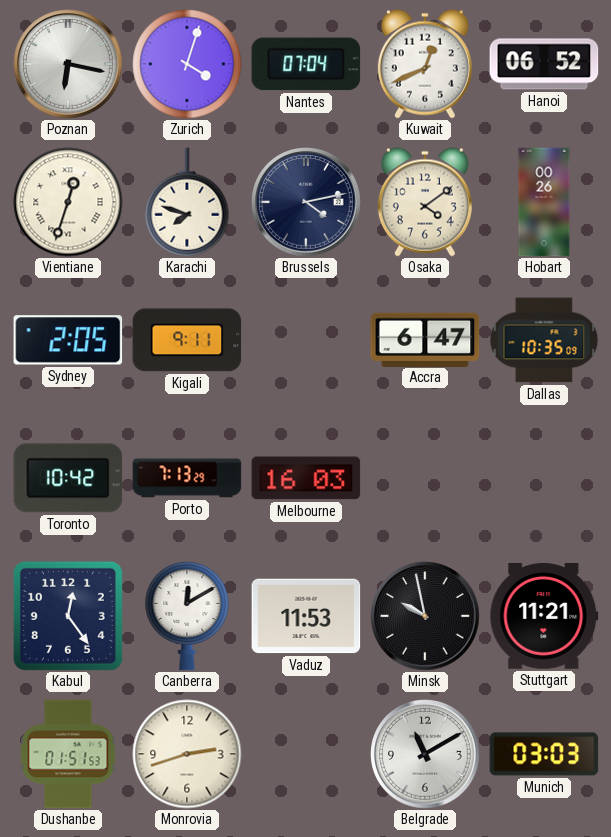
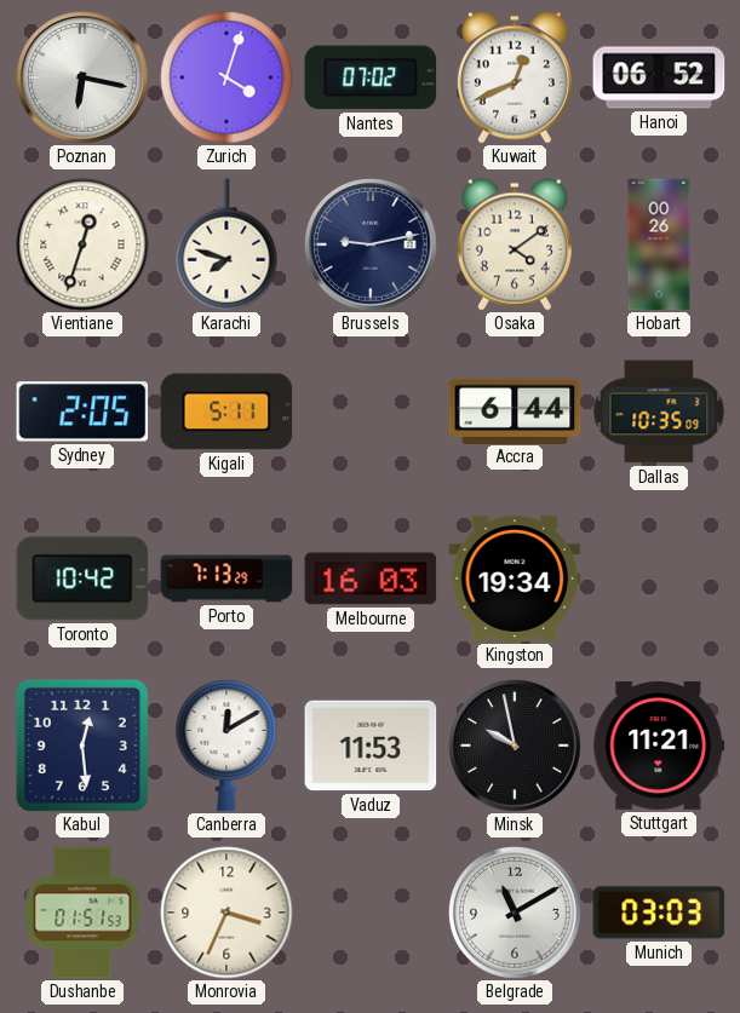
Nantes: 07:04 -> 07:02
Brussels: 4:13 -> 9:13
Kigali: 9:11 -> 5:11
Accra: 6:47 -> 6:44
Kingston: none -> 19:34
Kabul: 12:24 -> 12:29
Monrovia: 2:42 -> 3:34
